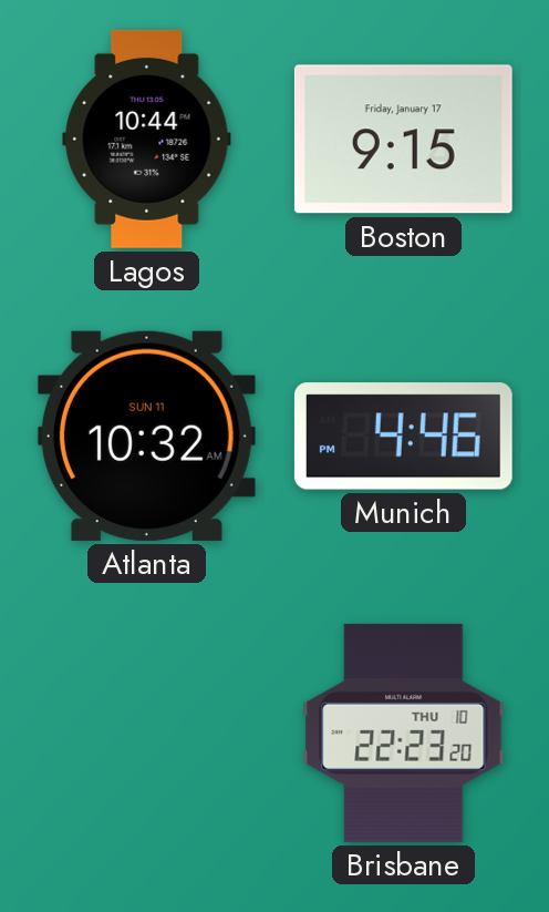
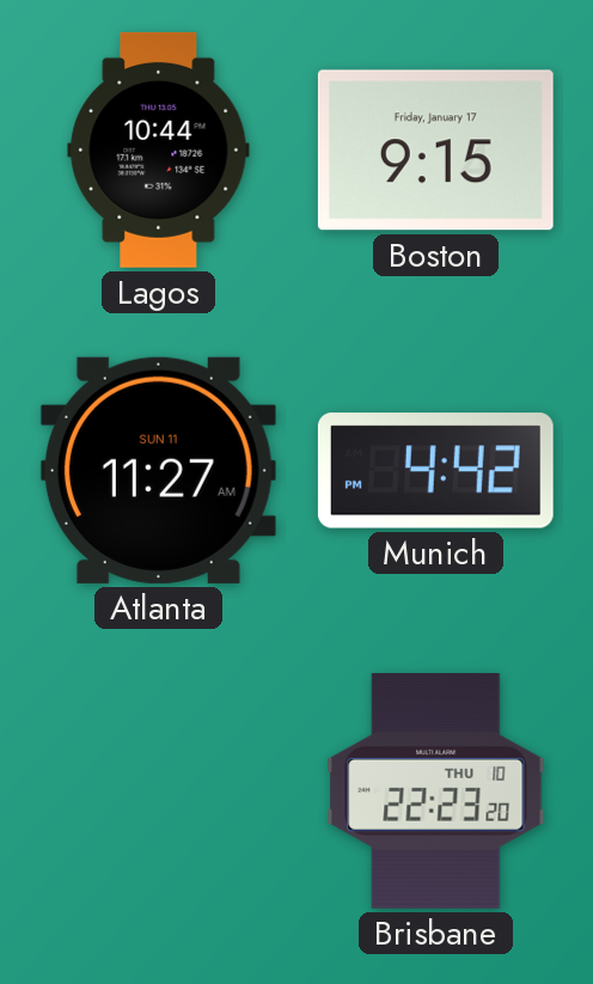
Atlanta: 10:32 -> 11:27
Munich: 4:46 -> 4:42
